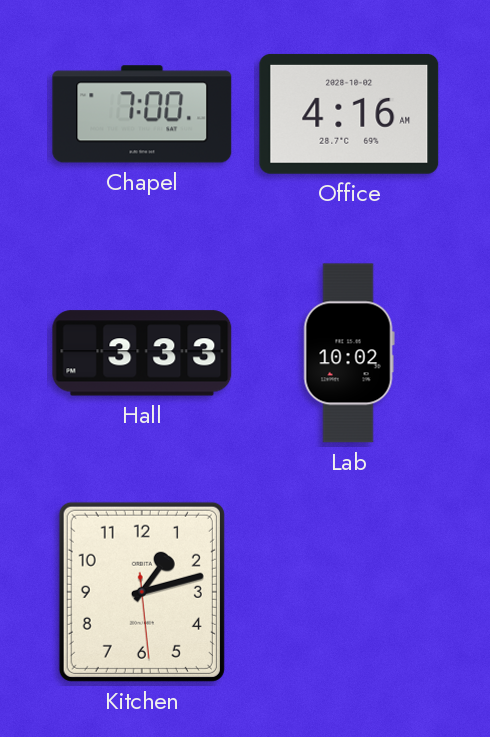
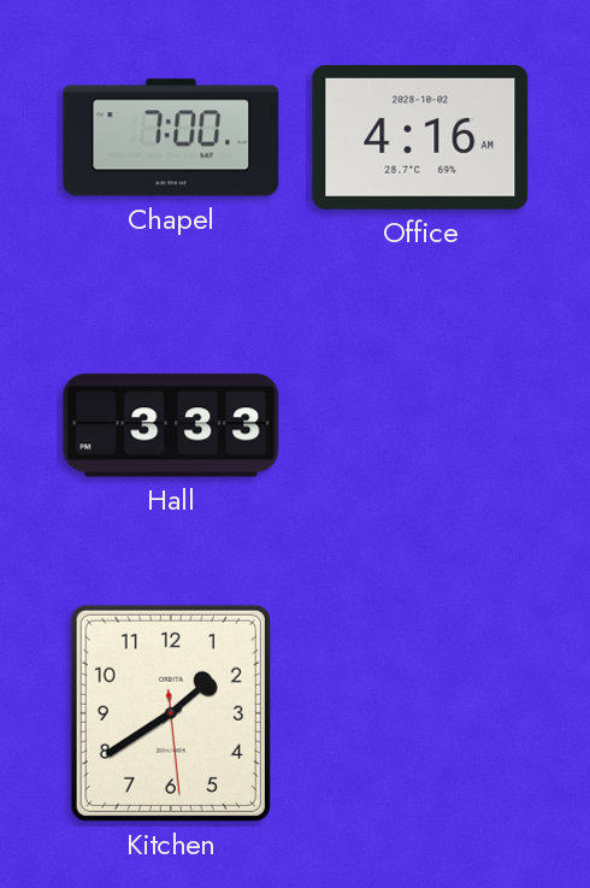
Lab: 10:02 -> none
Kitchen: 1:12 -> 1:39
